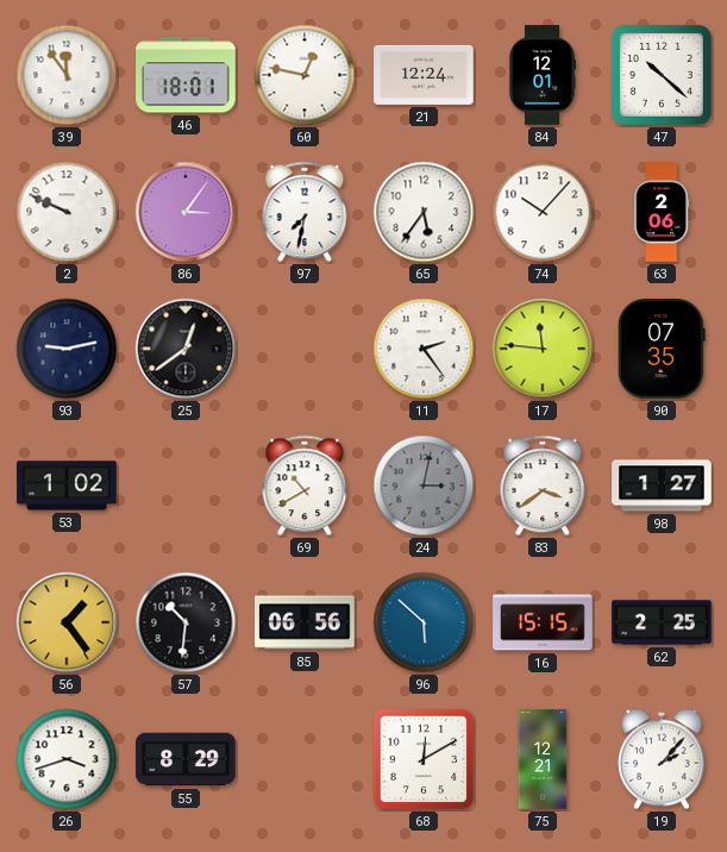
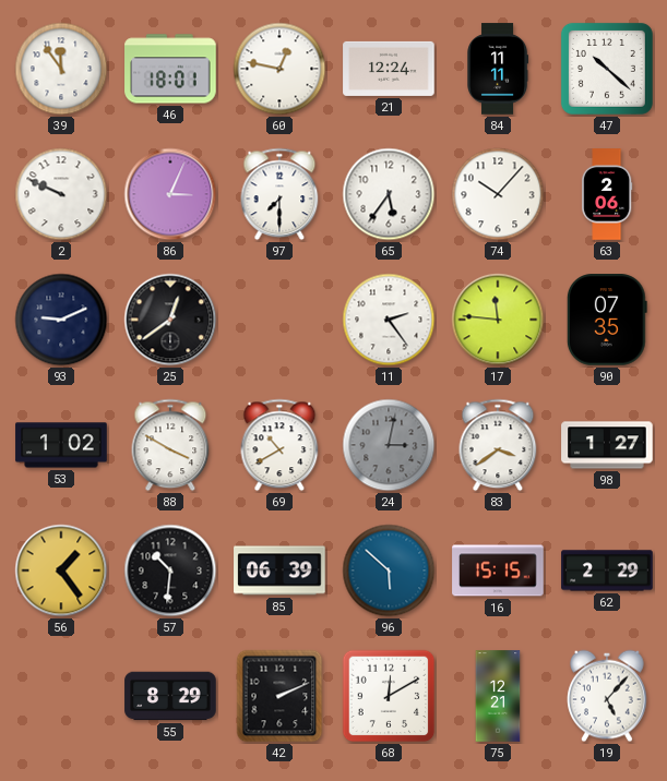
84: 12:01 -> 11:11
86: 3:06 -> 3:04
97: 7:32 -> 7:30
93: 9:13 -> 9:11
88: none -> 3:50
85: 06:56 -> 06:39
62: 2:25 -> 2:29
26: 3:42 -> none
42: none -> 2:11
19: 2:07 -> 5:07
